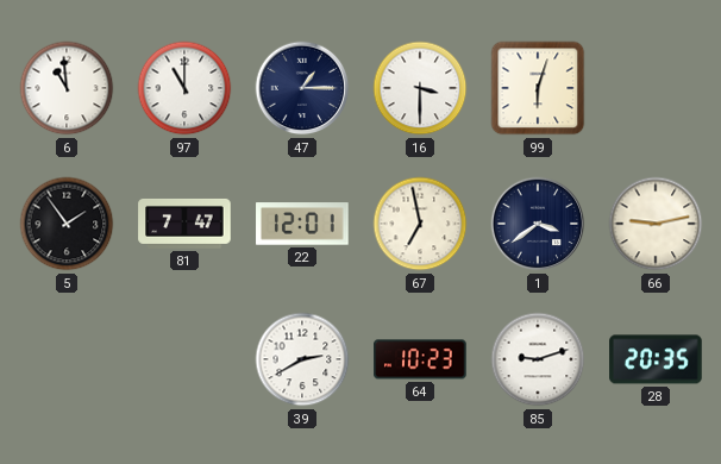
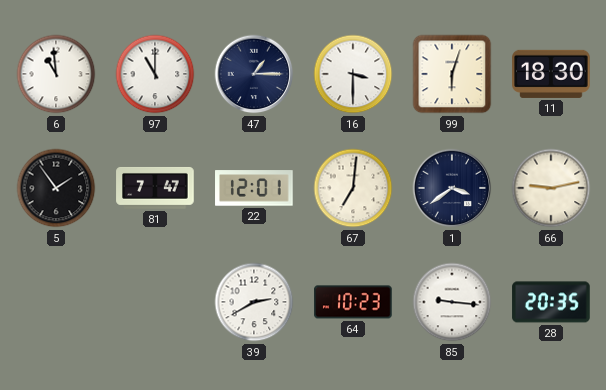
11: none -> 18:30
67: 6:58 -> 7:01
85: 9:12 -> 9:16
